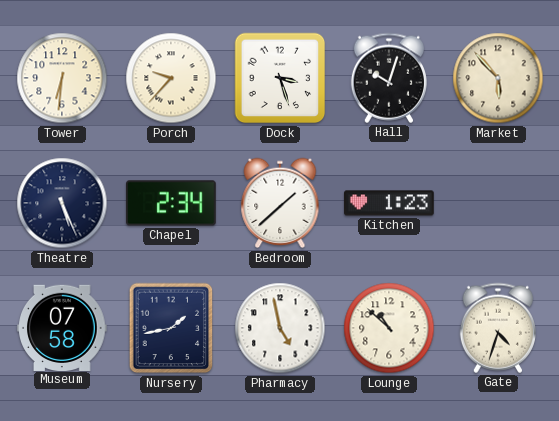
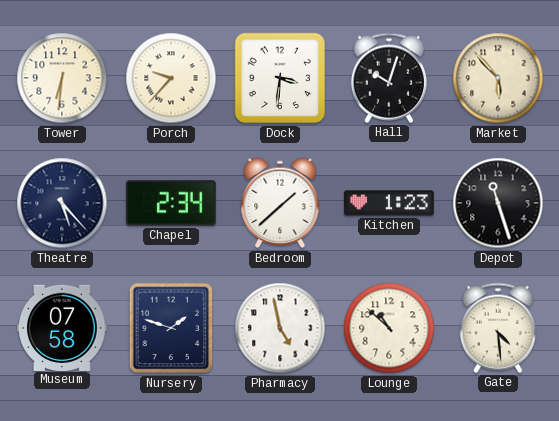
Dock: 3:27 -> 3:31
Theatre: 5:26 -> 5:23
Depot: none -> 11:27
Nursery: 1:43 -> 1:48
Gate: 4:33 -> 4:29
